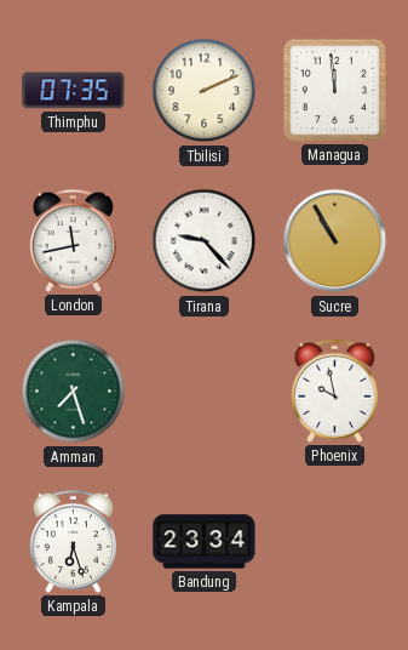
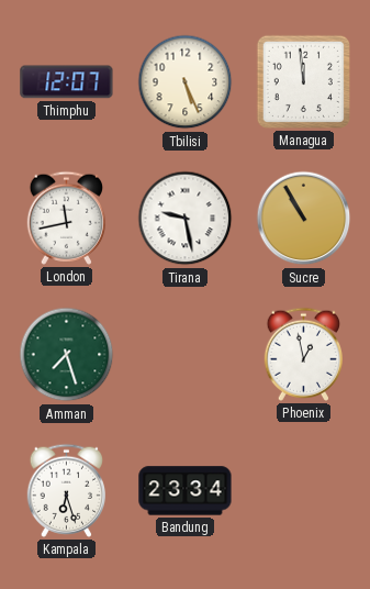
Thimphu: 07:35 -> 12:07
Tbilisi: 2:11 -> 5:26
Tirana: 9:23 -> 9:28
Phoenix: 9:58 -> 12:58
